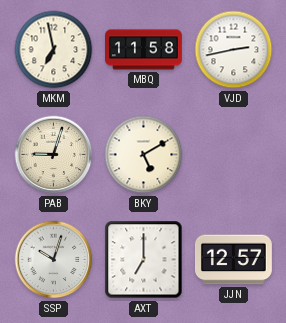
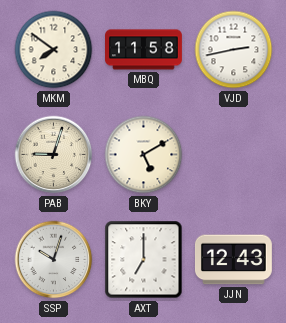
MKM: 6:58 -> 7:51
JJN: 12:57 -> 12:43
